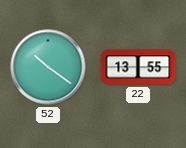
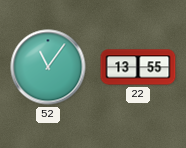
52: 10:21 -> 11:06
